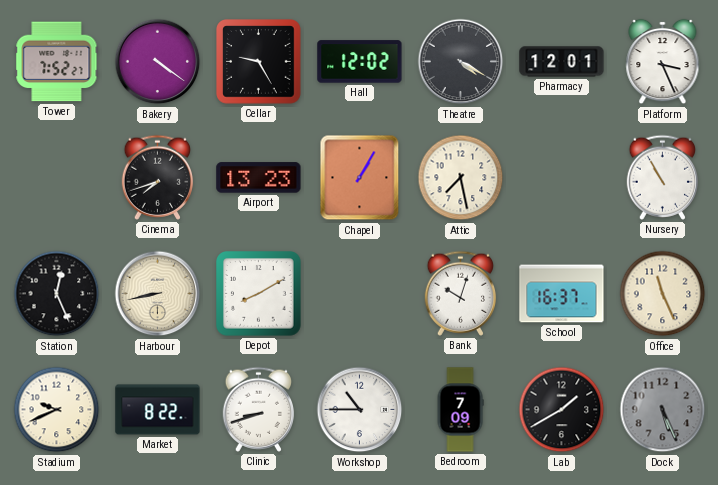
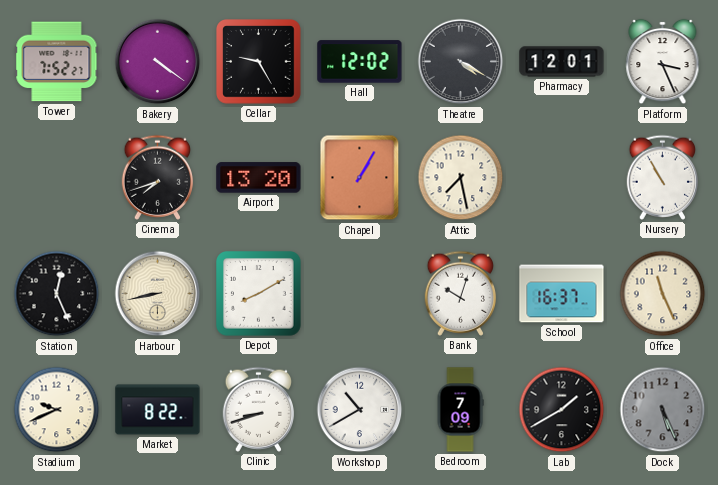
Airport: 13:23 -> 13:20
Workshop: 10:45 -> 10:40
